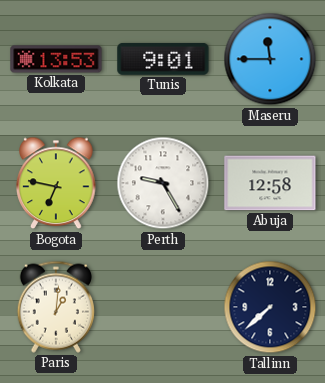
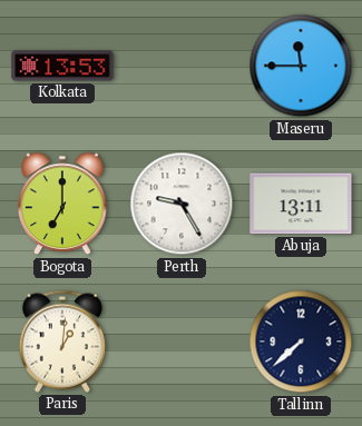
Tunis: 9:01 -> none
Bogota: 6:47 -> 7:00
Abuja: 12:58 -> 13:11
